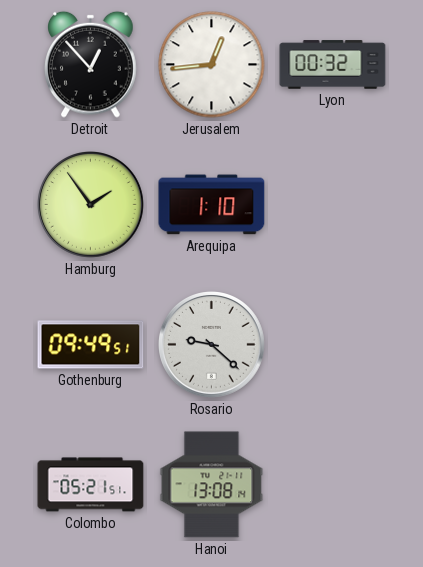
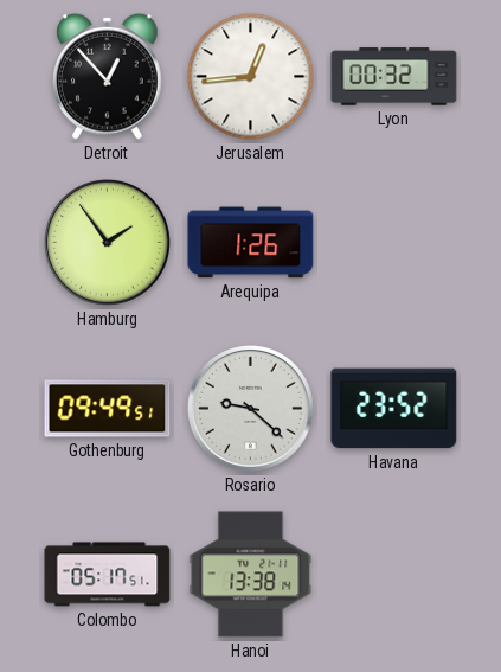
Arequipa: 1:10 -> 1:26
Havana: none -> 23:52
Colombo: 05:21 -> 05:17
Hanoi: 13:08 -> 13:38
